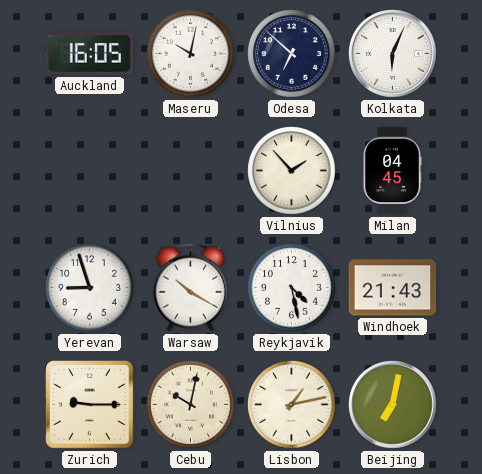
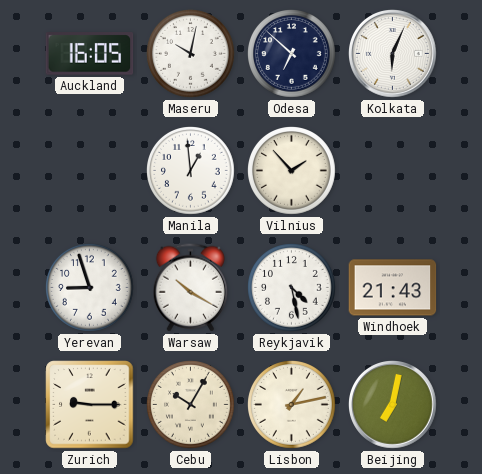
Manila: none -> 12:59
Milan: 04:45 -> none
Cebu: 10:02 -> 10:05
